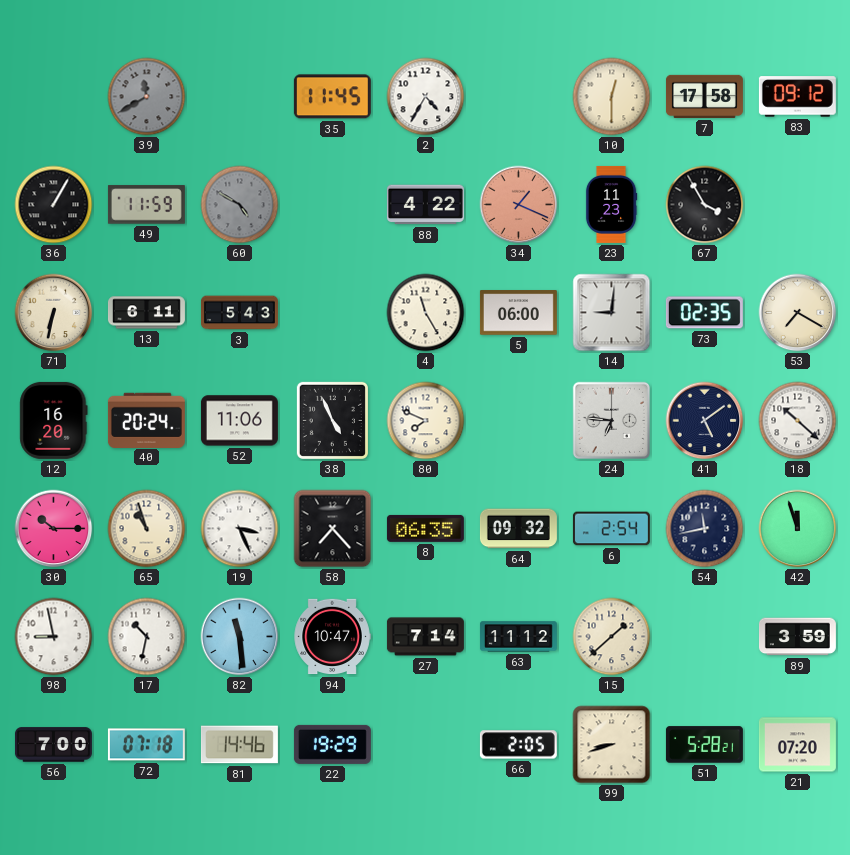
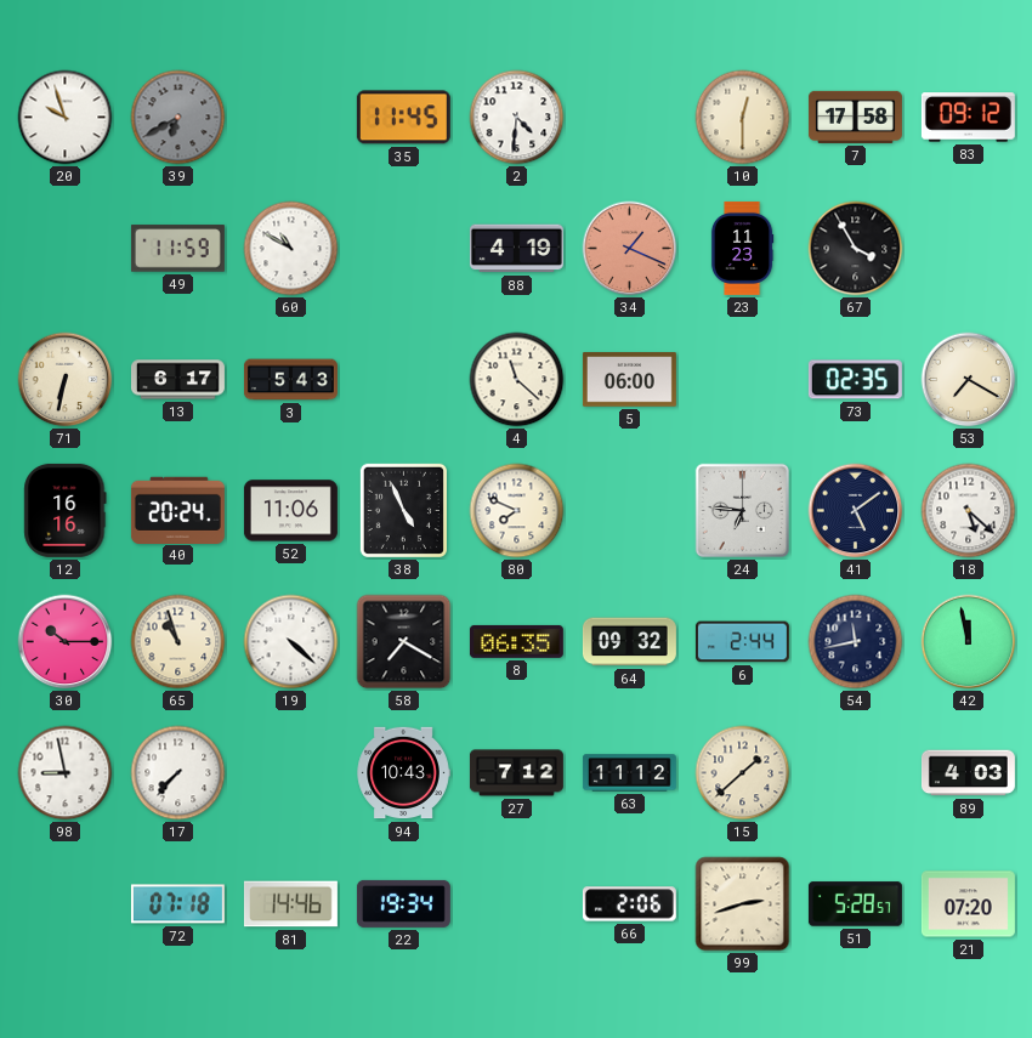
20: none -> 9:57
39: 11:40 -> 6:40
2: 4:35 -> 4:31
36: 1:05 -> none
60: 4:50 -> 10:50
60 dial: grey -> white
88: 4:22 -> 4:19
13: 6:11 -> 6:17
4: 11:25 -> 11:22
14: 9:01 -> none
12: 16:20 -> 16:16
18: 10:22 -> 5:22
19: 3:26 -> 4:22
58: 7:23 -> 7:20
6: 2:54 -> 2:44
42: 11:57 -> 11:58
17: 10:32 -> 7:37
82: 11:29 -> none
94: 10:47 -> 10:43
27: 7:14 -> 7:12
89: 3:59 -> 4:03
56: 7:00 -> none
22: 19:29 -> 19:34
66: 2:05 -> 2:06
99: 8:42 -> 2:42
51: 5:28:21 -> 5:28:57
